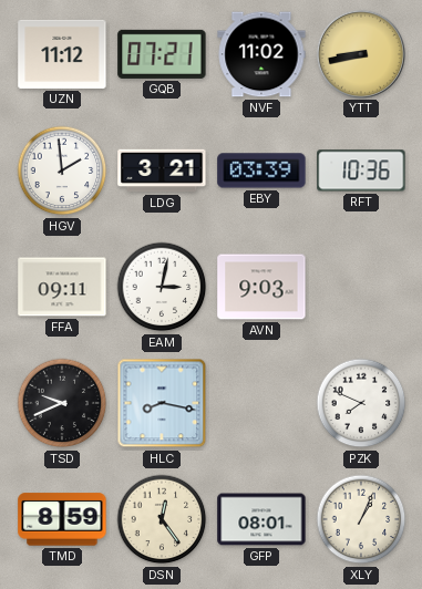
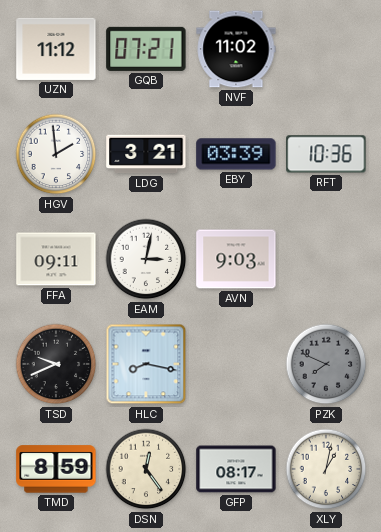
YTT: 8:43 -> none
PZK dial: white -> grey
GFP: 08:01 -> 08:17
XLY: 1:04 -> 1:02
